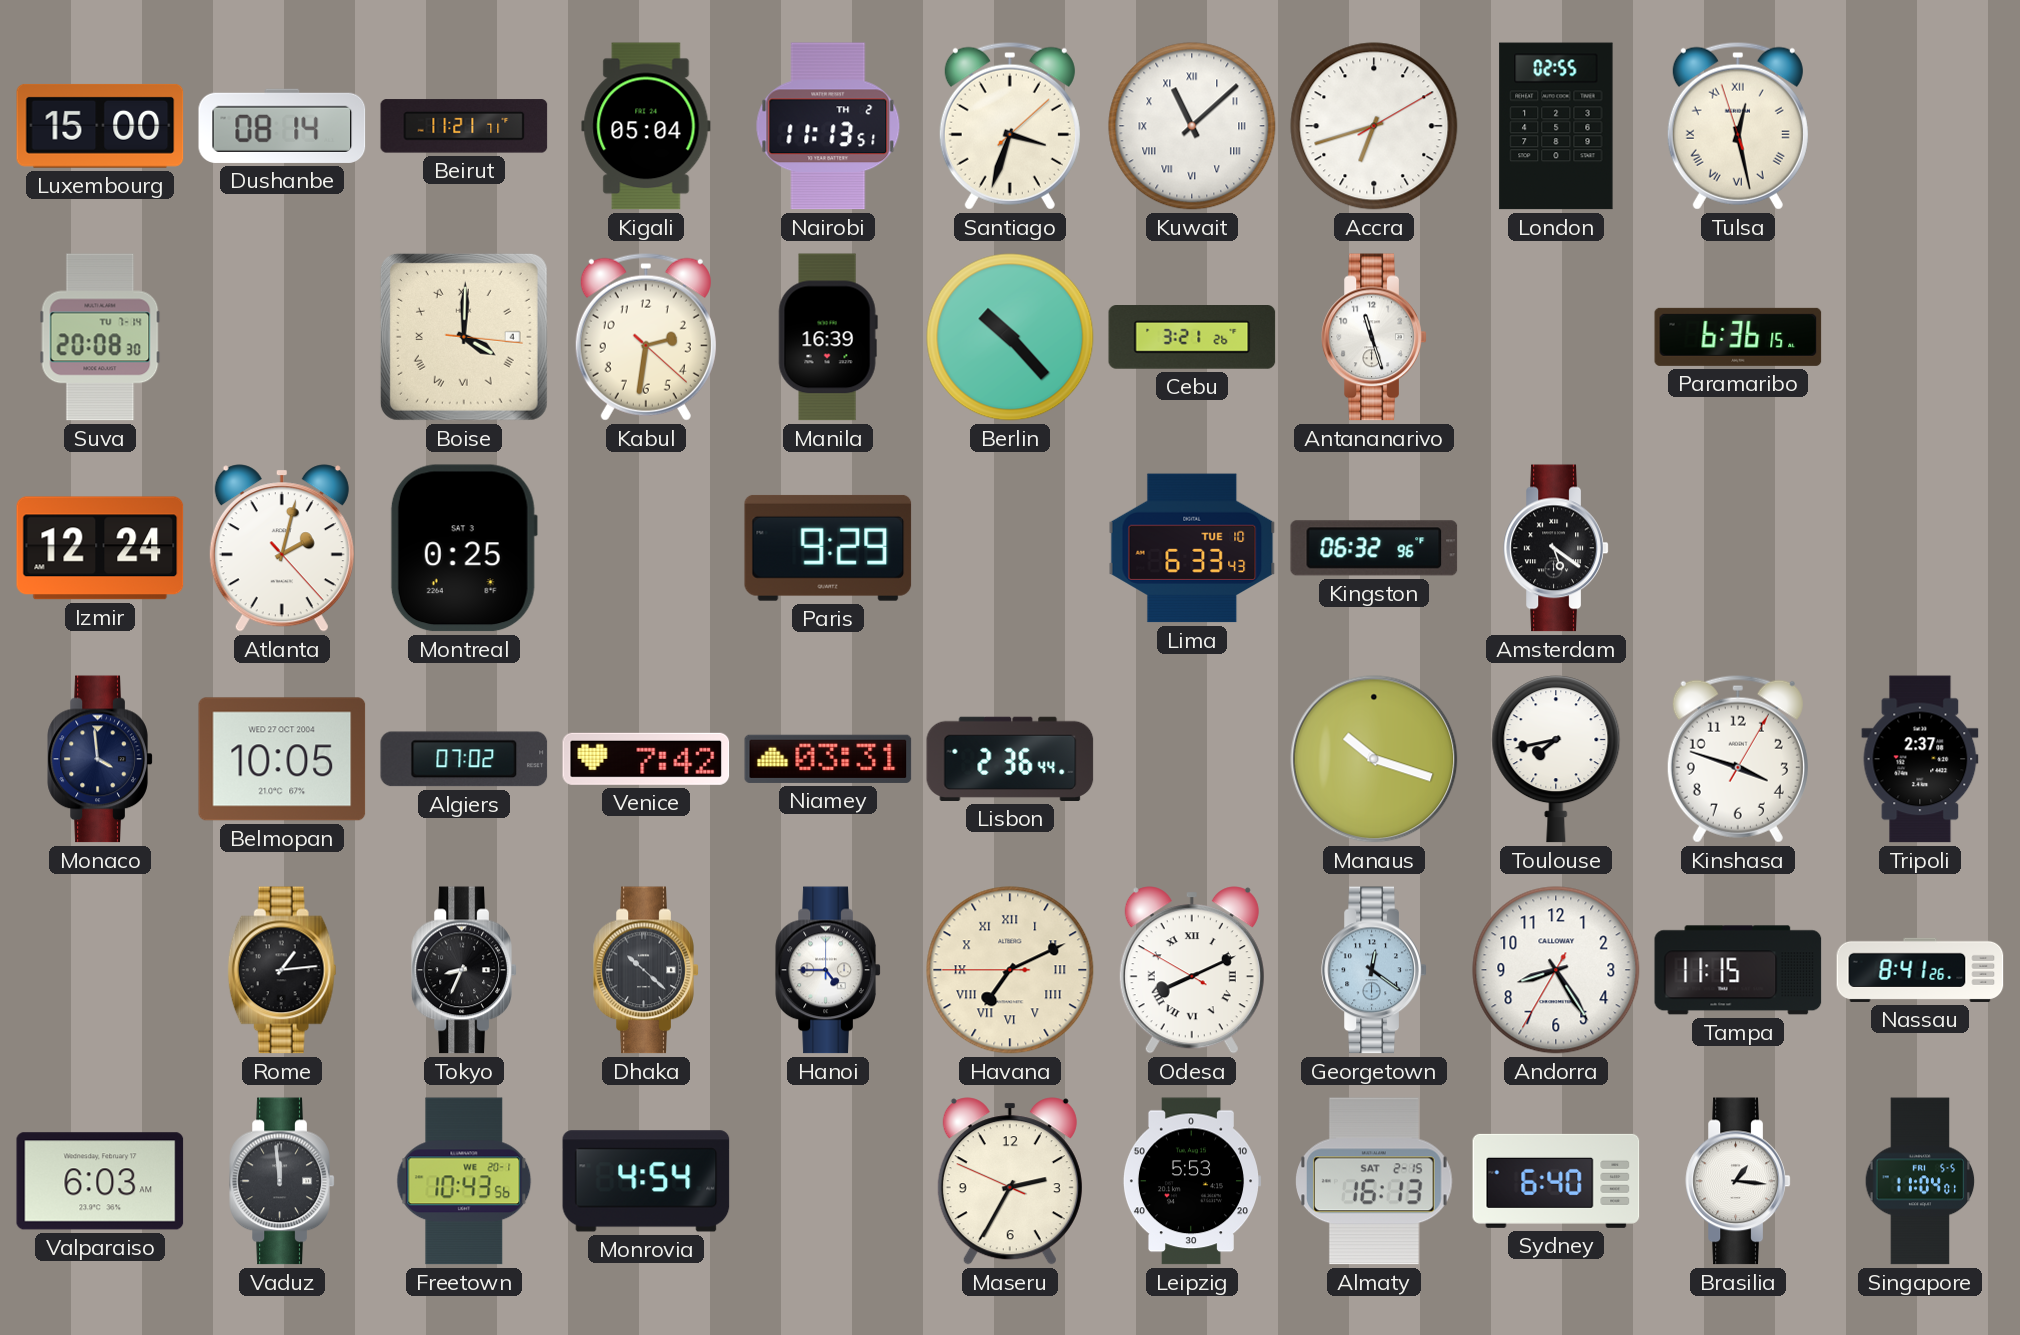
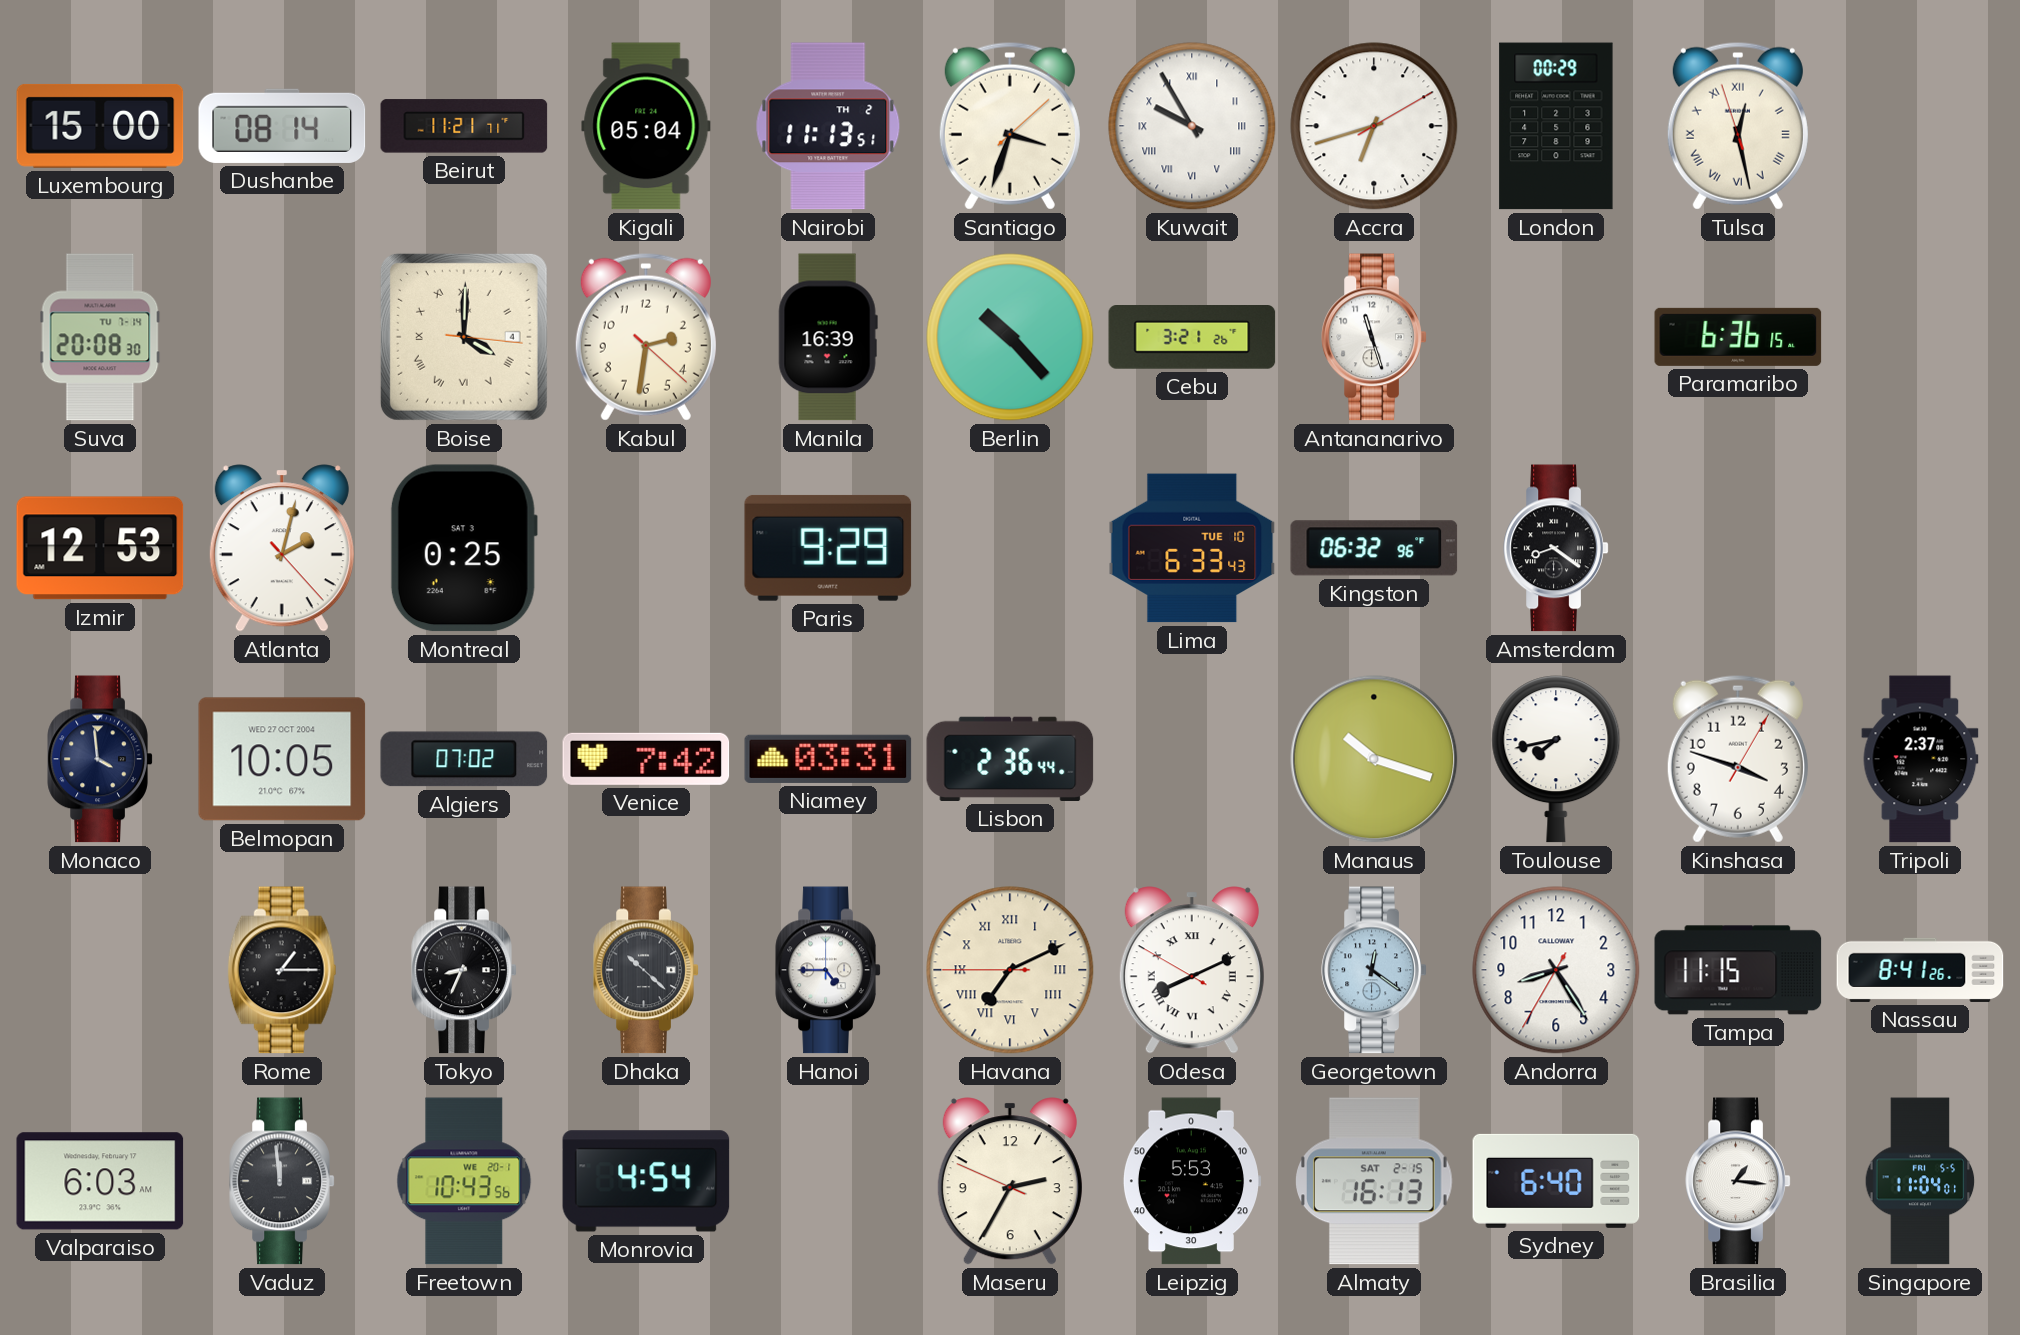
Kuwait: 11:08 -> 9:55
London: 02:55 -> 00:29
Izmir: 12:24 -> 12:53
Amsterdam: 5:21 -> 8:21
Rome: 1:14 -> 1:15
